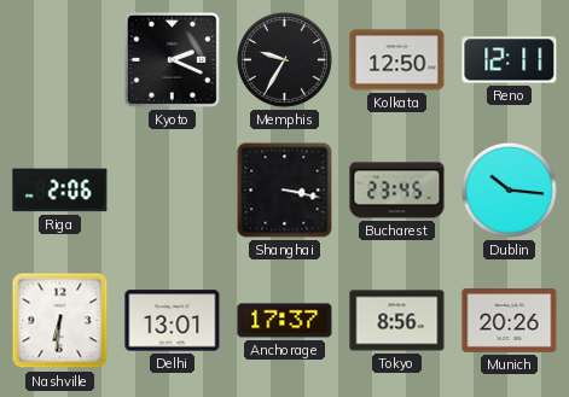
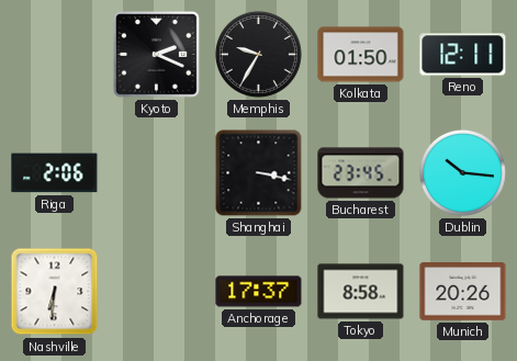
Kolkata: 12:50 -> 01:50
Delhi: 13:01 -> none
Tokyo: 8:56 -> 8:58
